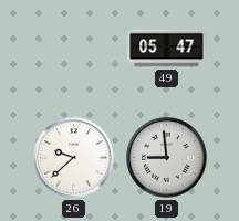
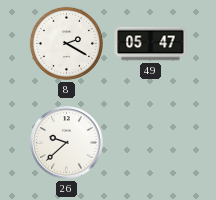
8: none -> 2:20
19: 8:59 -> none
